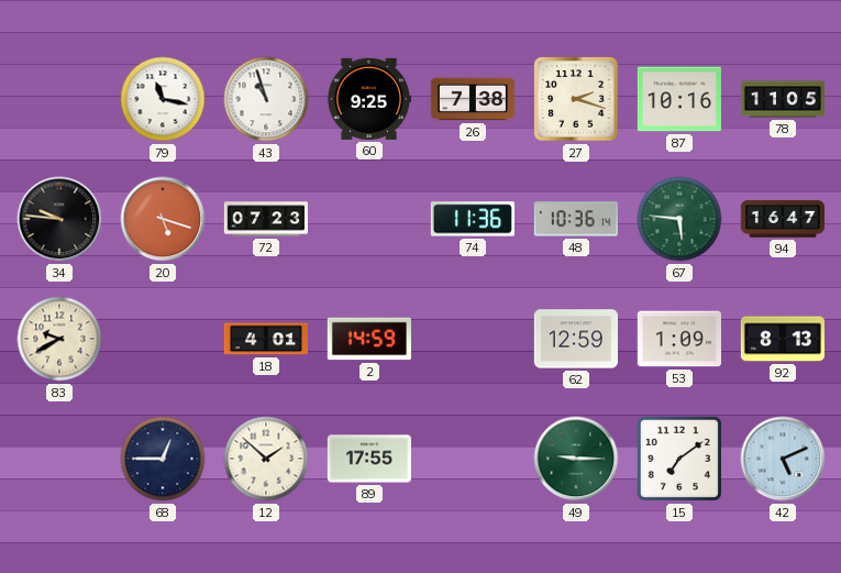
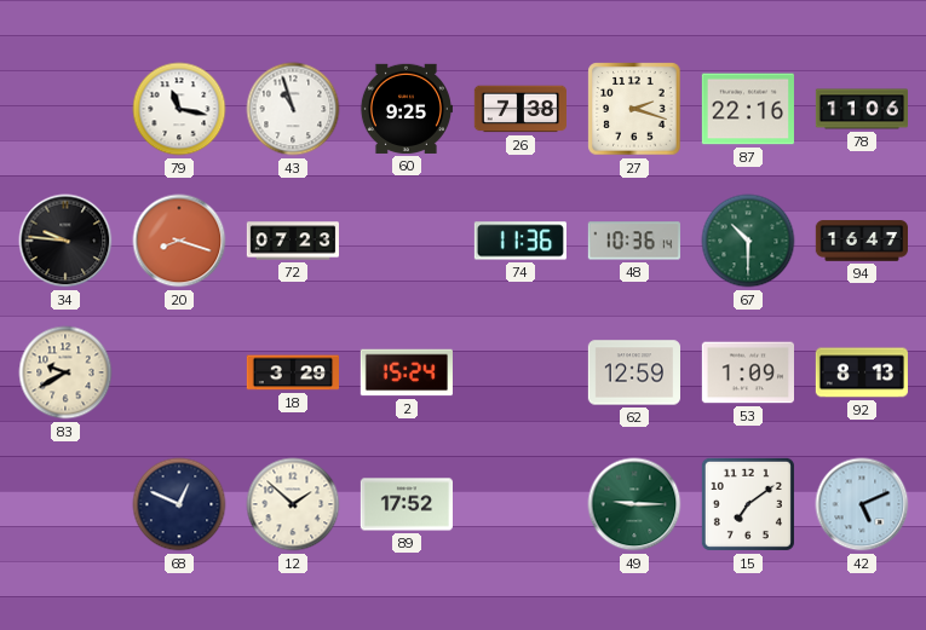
87: 10:16 -> 22:16
78: 11:05 -> 11:06
20: 5:18 -> 8:18
67: 5:46 -> 10:30
18: 4:01 -> 3:29
2: 14:59 -> 15:24
68: 12:45 -> 12:49
89: 17:55 -> 17:52
